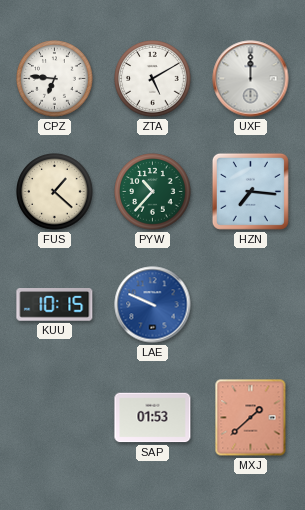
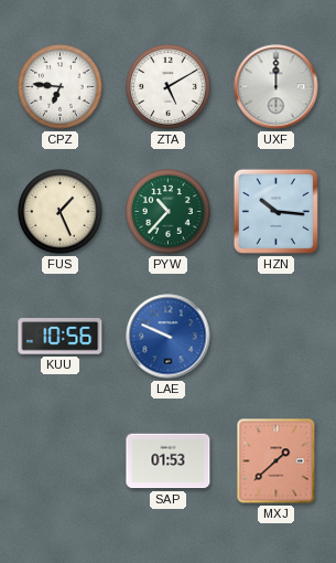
FUS: 1:22 -> 1:26
HZN: 7:16 -> 10:16
KUU: 10:15 -> 10:56
